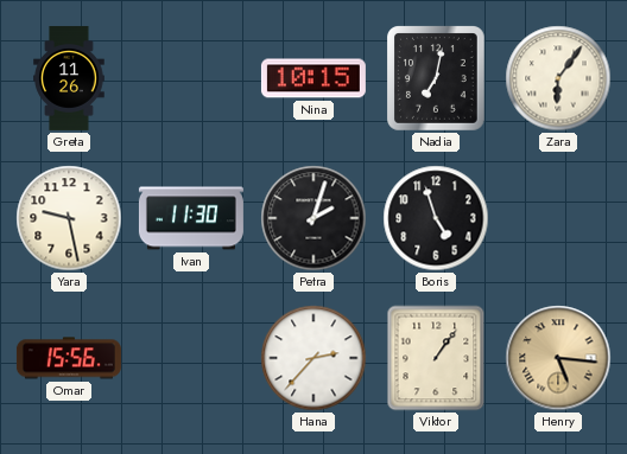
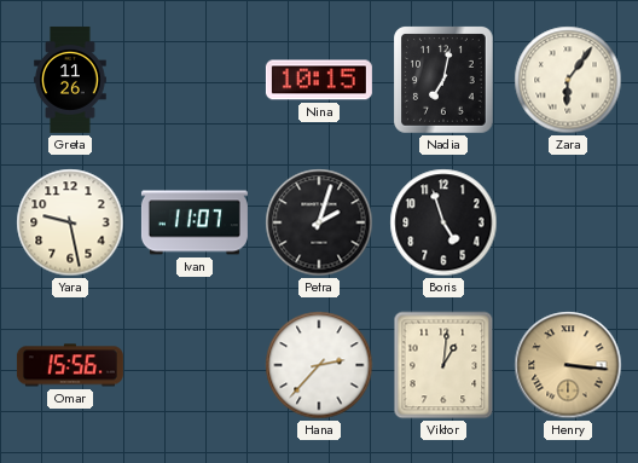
Ivan: 11:30 -> 11:07
Viktor: 1:06 -> 1:01
Henry: 5:16 -> 3:16
